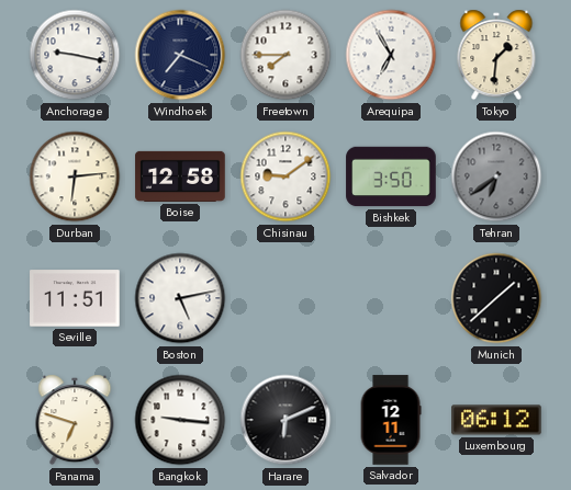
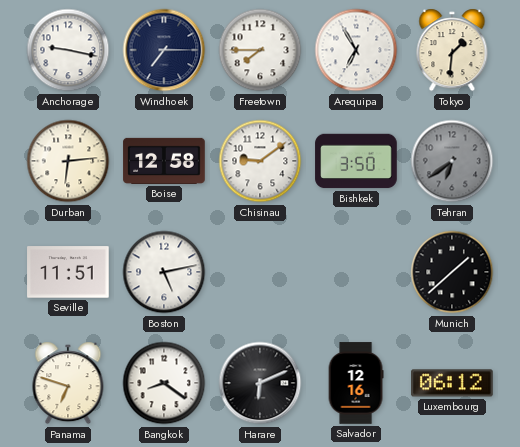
Windhoek: 7:19 -> 7:15
Bangkok: 9:16 -> 8:21
Salvador: 12:11 -> 12:16
